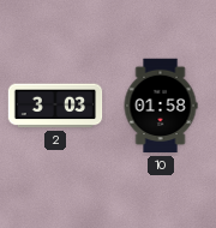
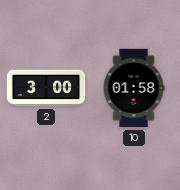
2: 3:03 -> 3:00
